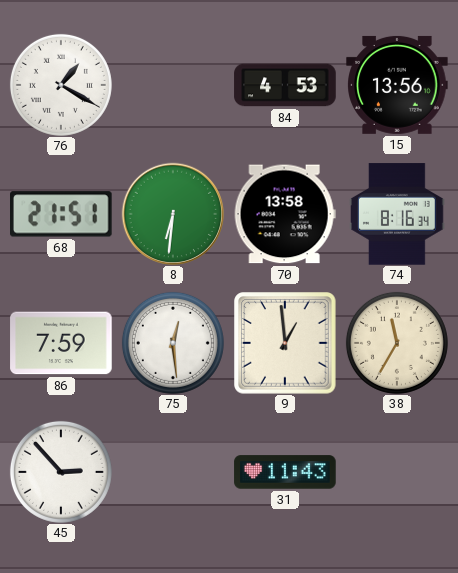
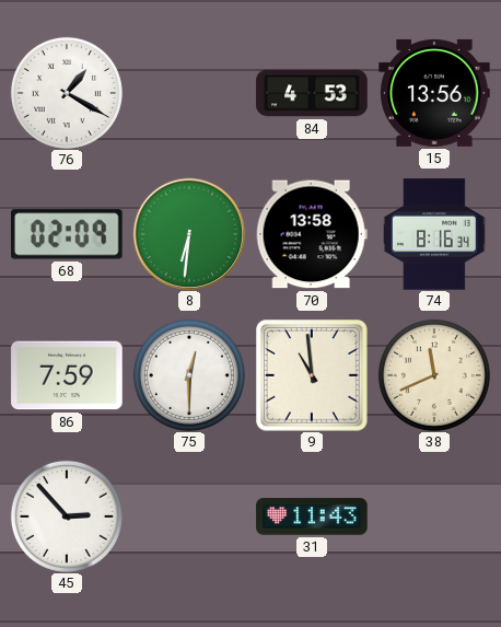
68: 21:51 -> 02:09
75: 12:29 -> 12:30
9: 12:59 -> 10:59
38: 11:35 -> 11:41
